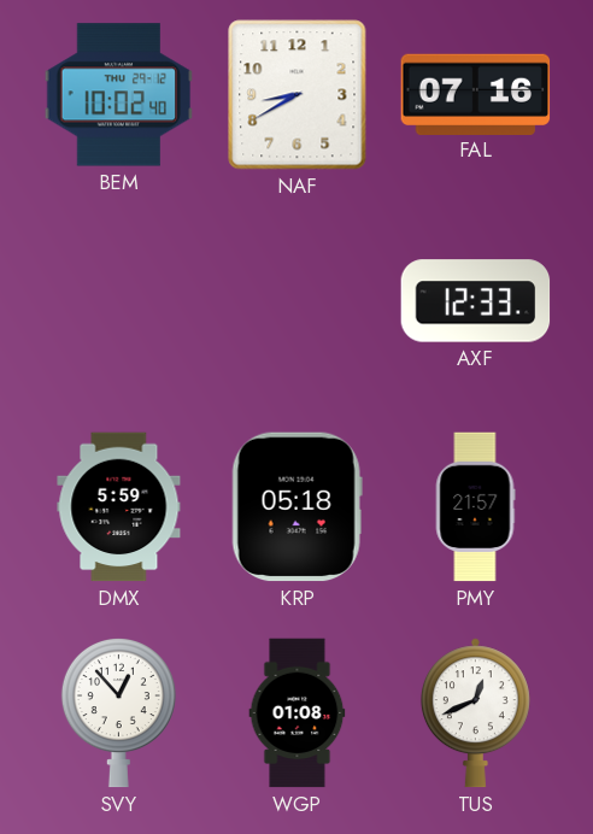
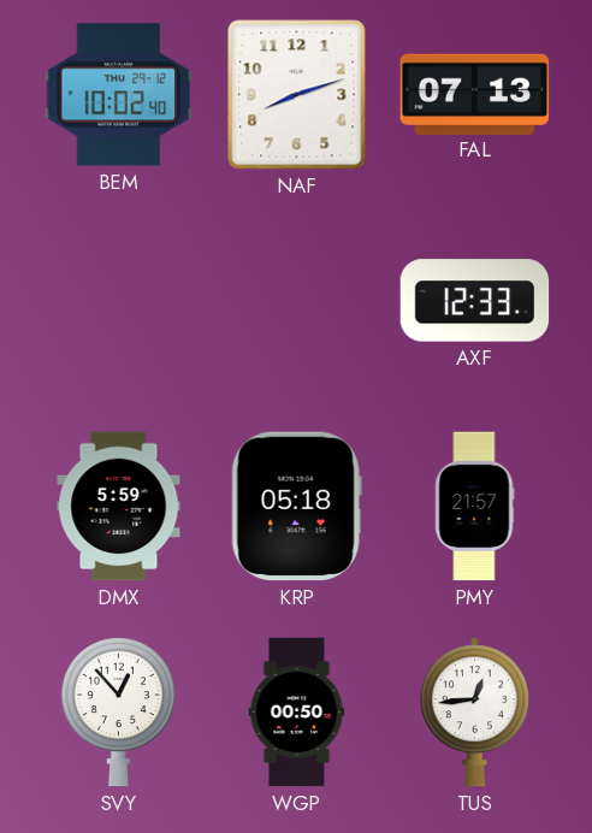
NAF: 8:40 -> 8:12
FAL: 07:16 -> 07:13
WGP: 01:08 -> 00:50
TUS: 12:41 -> 12:44
